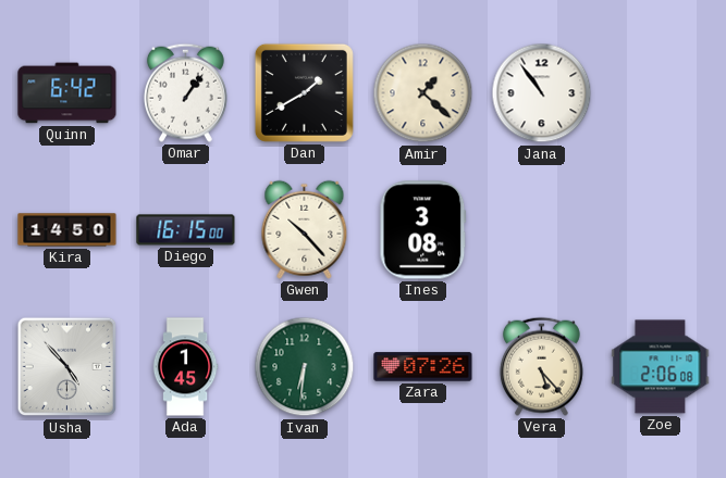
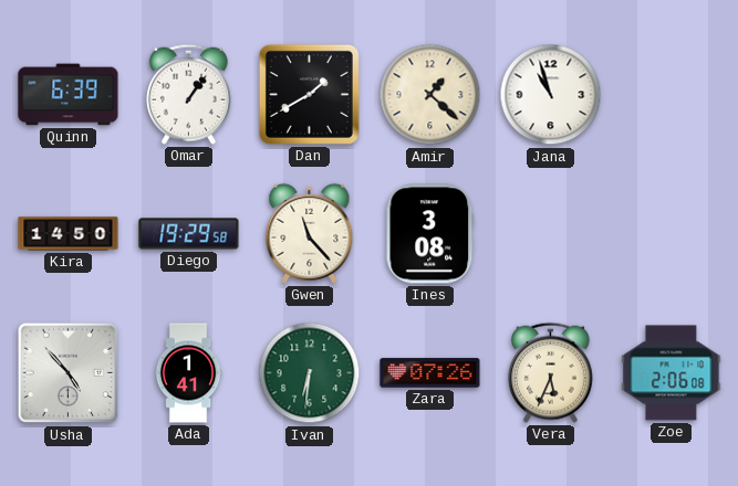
Quinn: 6:42 -> 6:39
Jana: 10:54 -> 10:57
Diego: 16:15 -> 19:29
Gwen: 10:23 -> 11:23
Ada: 1:45 -> 1:41
Vera: 5:23 -> 5:34
